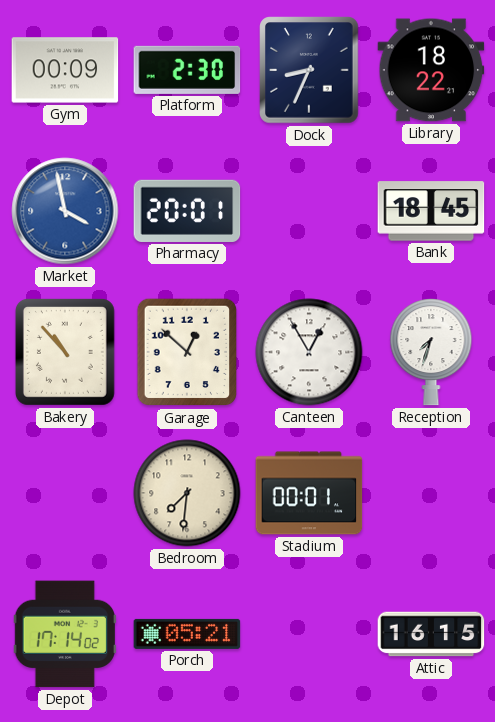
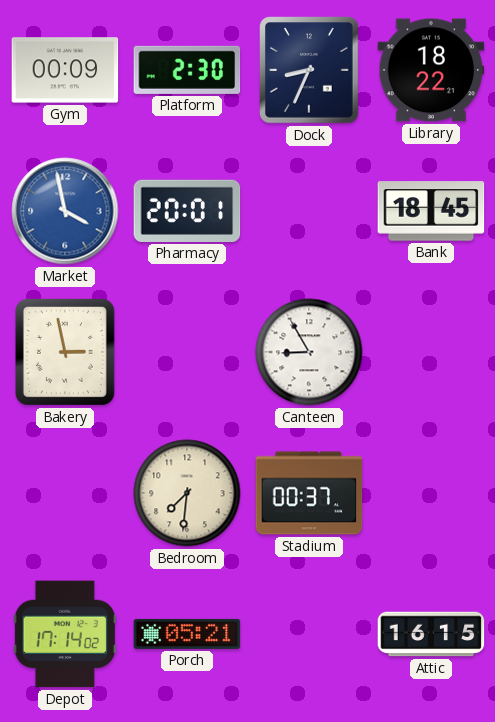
Bakery: 10:53 -> 2:58
Garage: 12:52 -> none
Canteen: 12:55 -> 8:55
Reception: 7:33 -> none
Stadium: 00:01 -> 00:37
